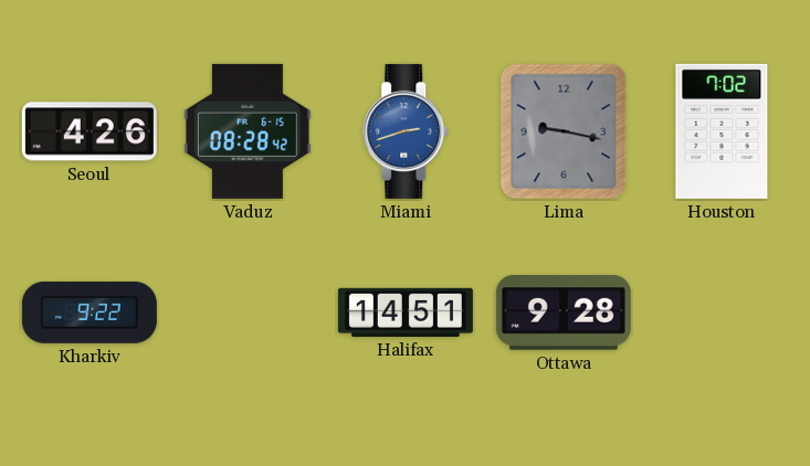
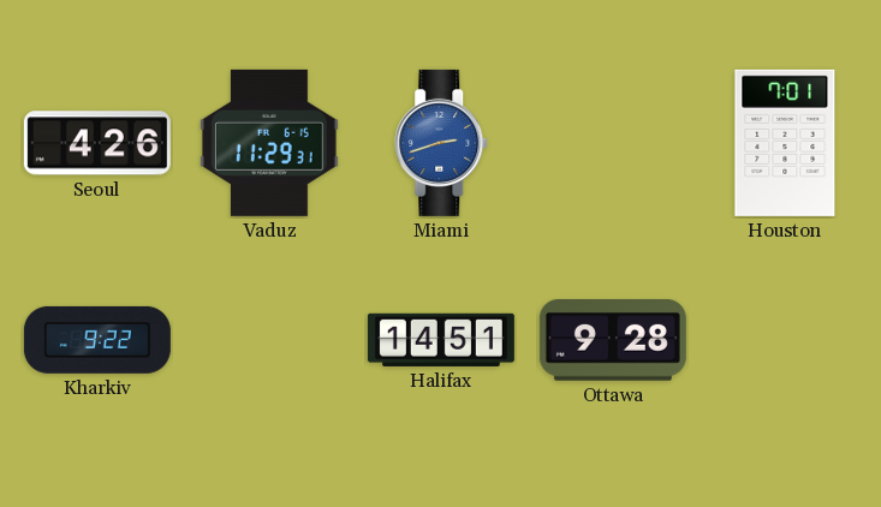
Vaduz: 08:28 -> 11:29
Lima: 9:17 -> none
Houston: 7:02 -> 7:01
